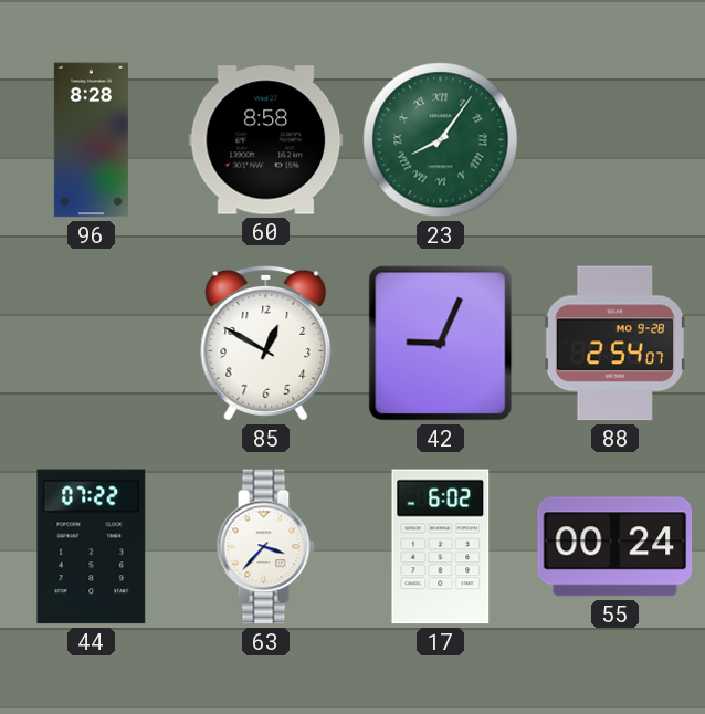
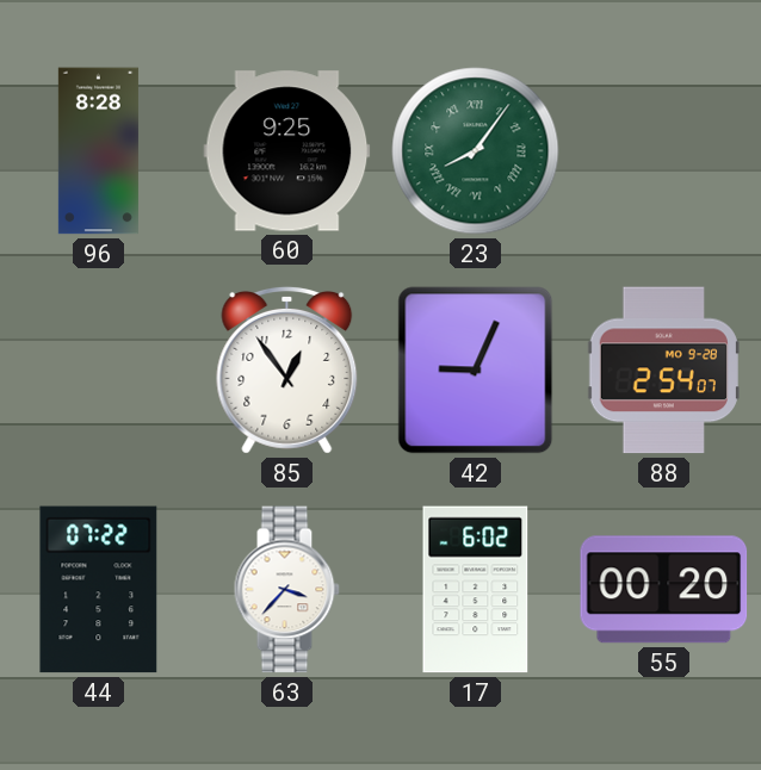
60: 8:58 -> 9:25
85: 12:50 -> 12:54
55: 00:24 -> 00:20
